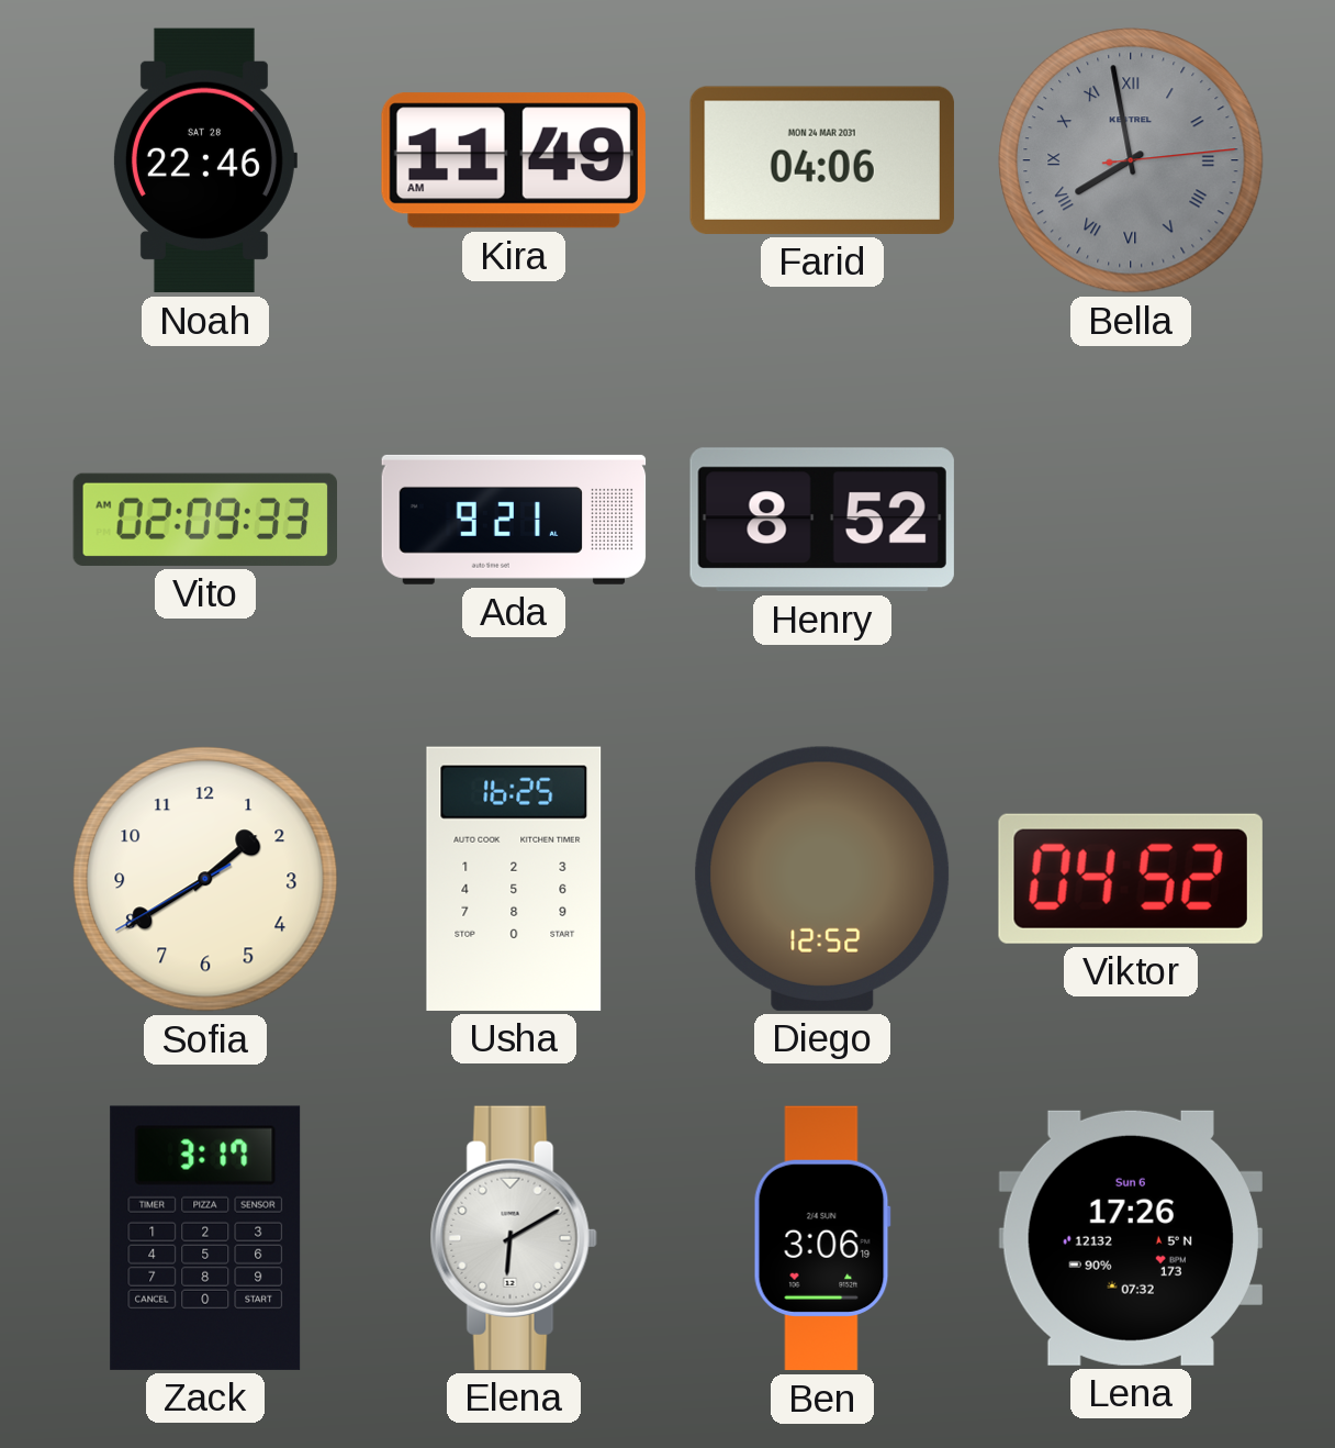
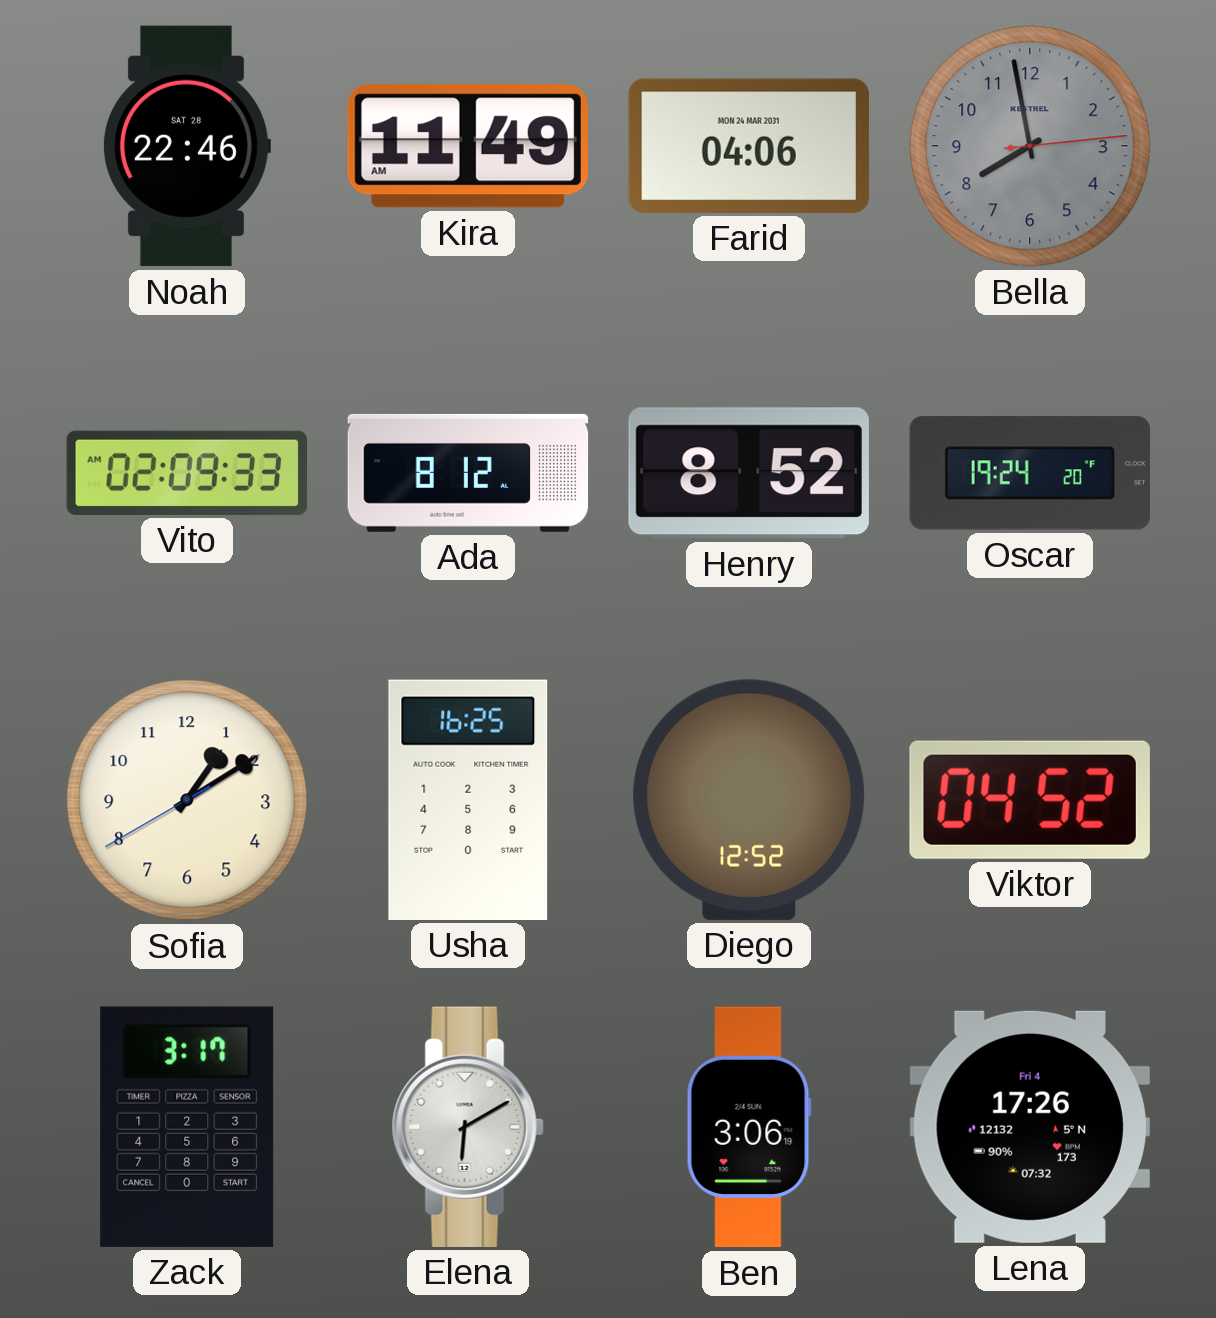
Bella numerals: Roman -> Arabic
Ada: 9:21 -> 8:12
Oscar: none -> 19:24
Sofia: 1:39 -> 1:09
Lena date: Sun 6 -> Fri 4
